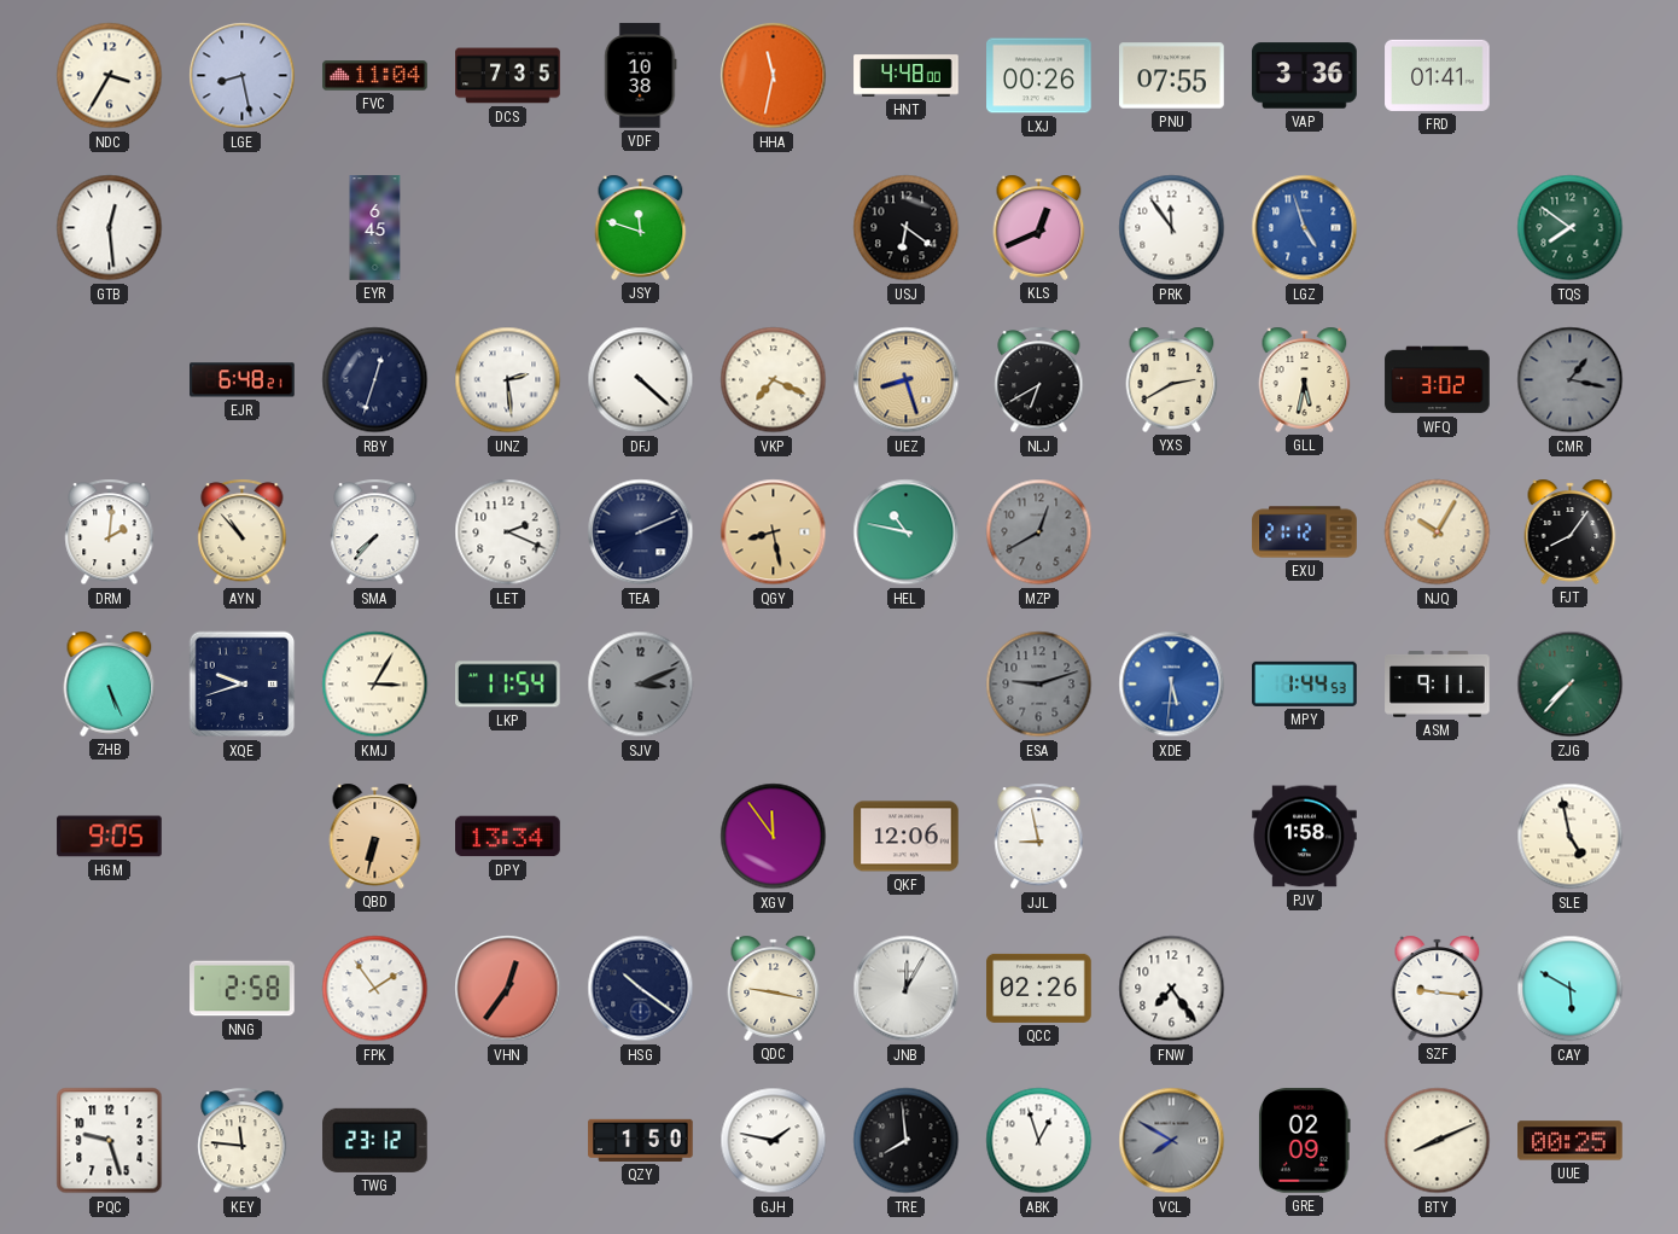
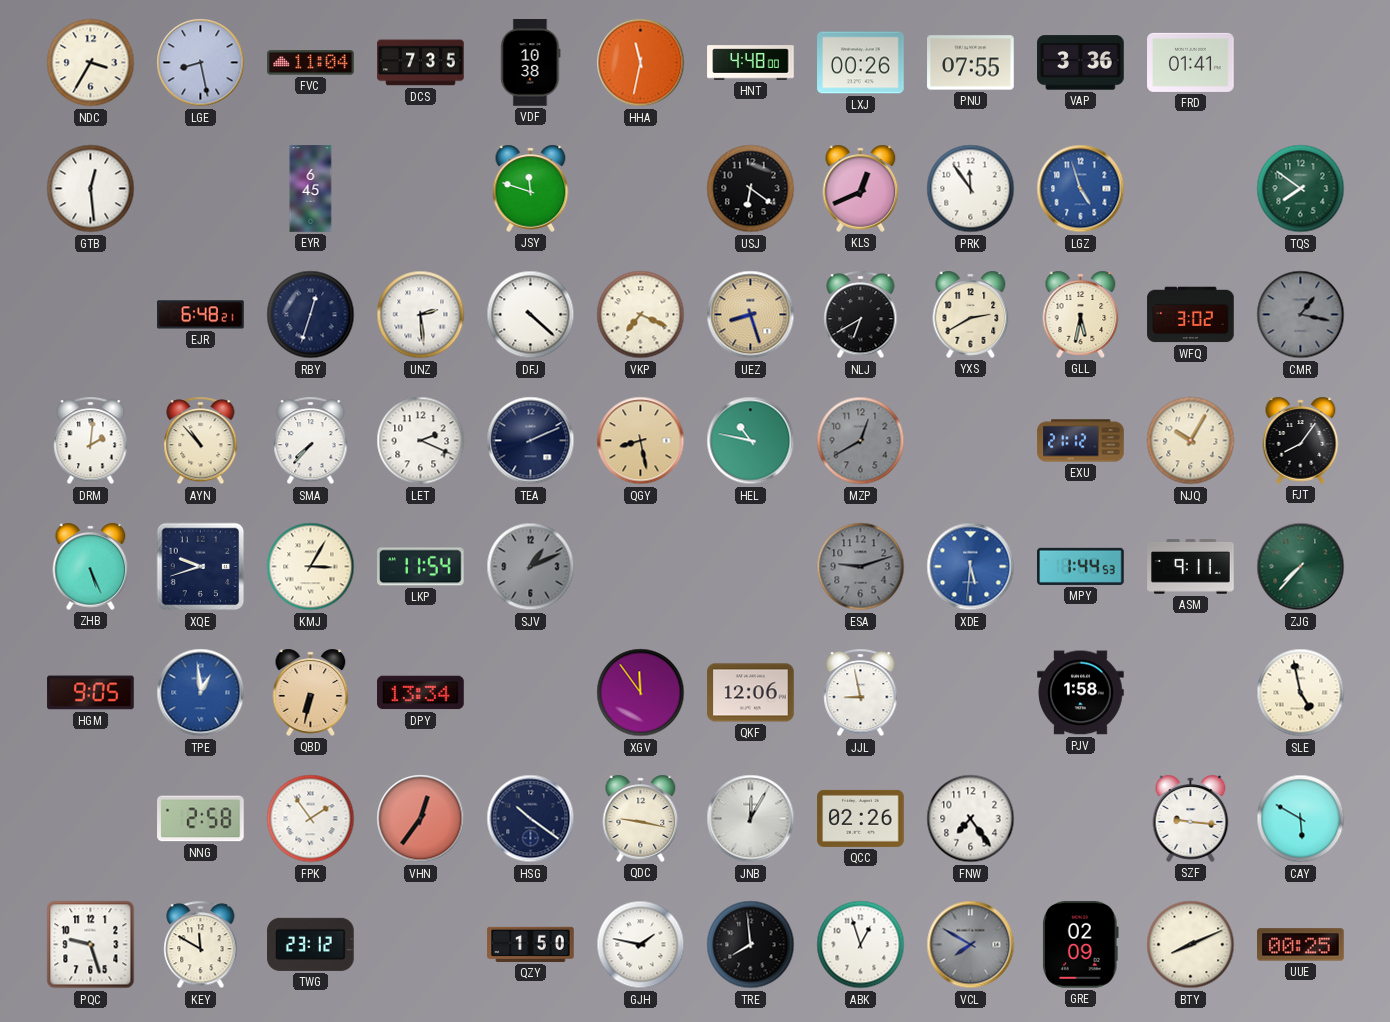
SJV: 3:11 -> 1:11
TPE: none -> 12:59
KEY: 11:46 -> 11:50
